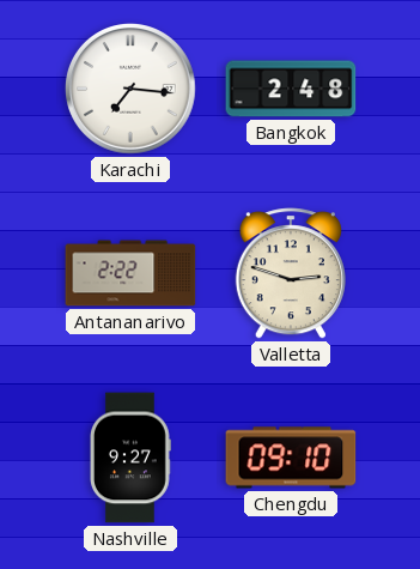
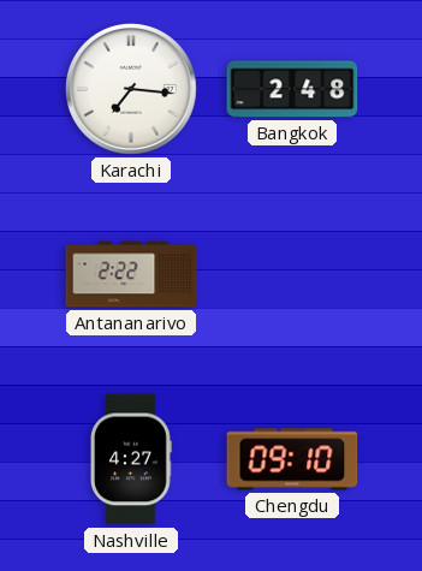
Valletta: 2:48 -> none
Nashville: 9:27 -> 4:27
